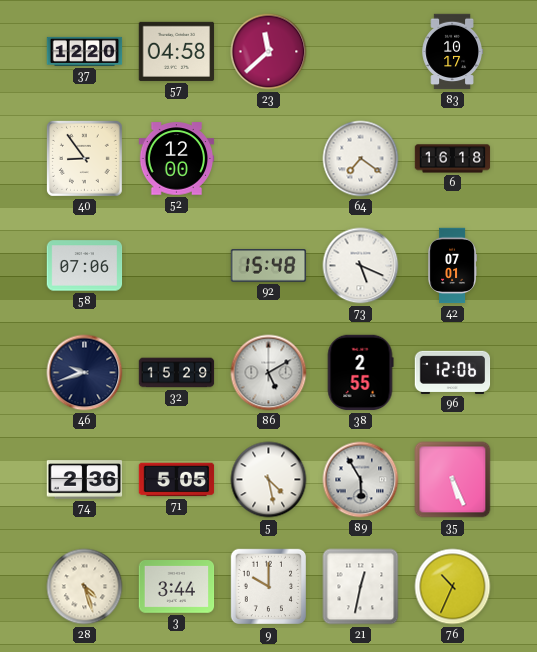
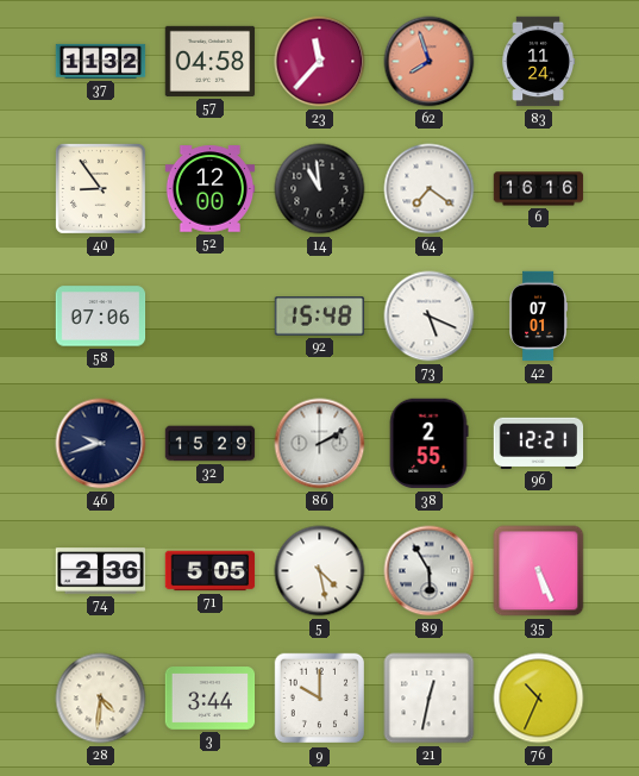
37: 12:20 -> 11:32
23: 11:38 -> 11:37
62: none -> 7:57
83: 10:17 -> 11:24
14: none -> 10:59
6: 16:18 -> 16:16
86: 5:10 -> 2:10
96: 12:06 -> 12:21
28: 4:27 -> 4:31
